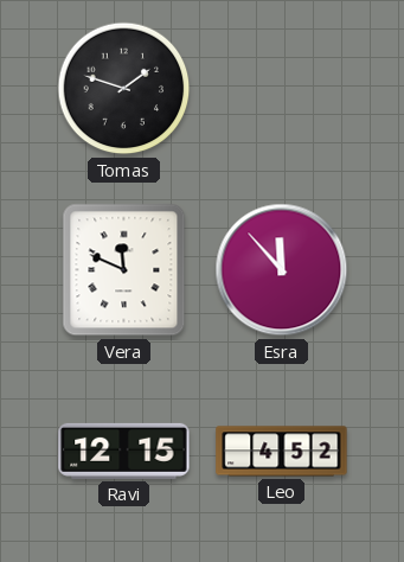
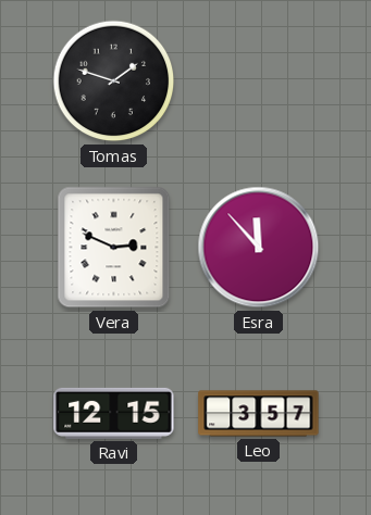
Vera: 11:49 -> 2:49
Leo: 4:52 -> 3:57
